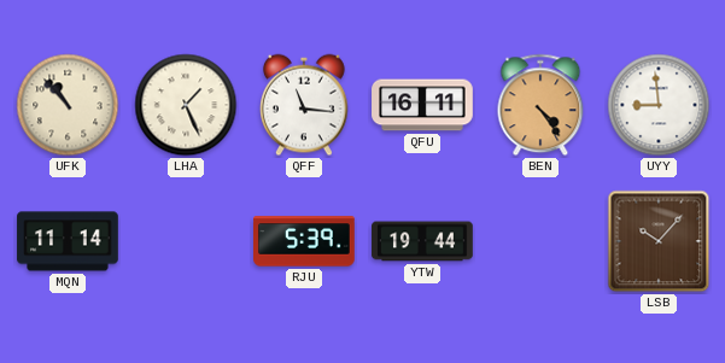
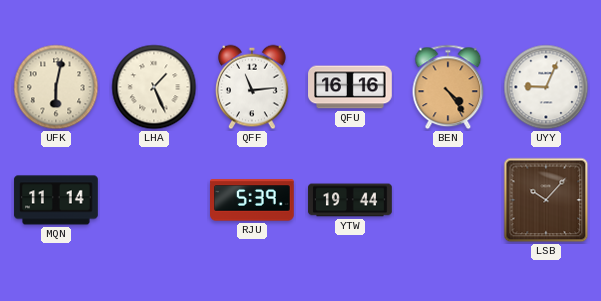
UFK: 10:53 -> 6:02
QFF: 11:16 -> 11:14
QFU: 16:11 -> 16:16
UYY: 8:59 -> 9:04
